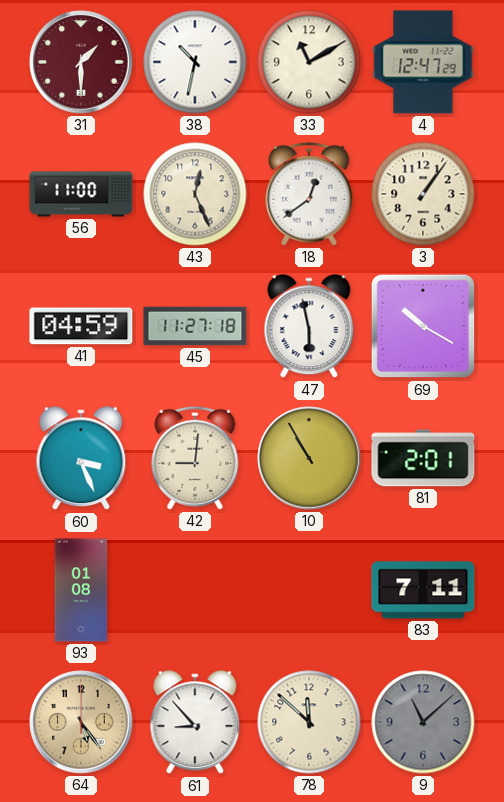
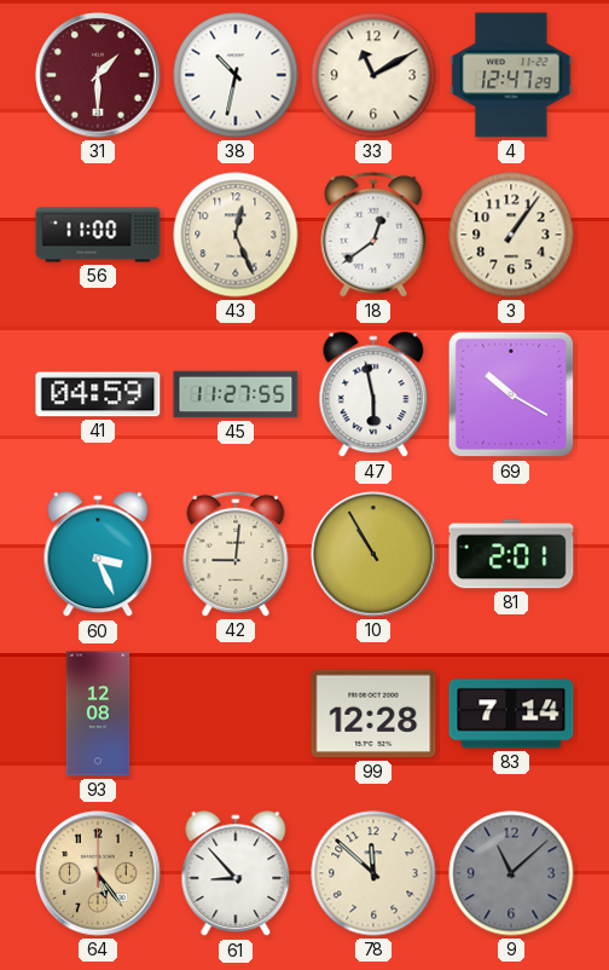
45: 11:27:18 -> 11:27:55
93: 01:08 -> 12:08
99: none -> 12:28
83: 7:11 -> 7:14
